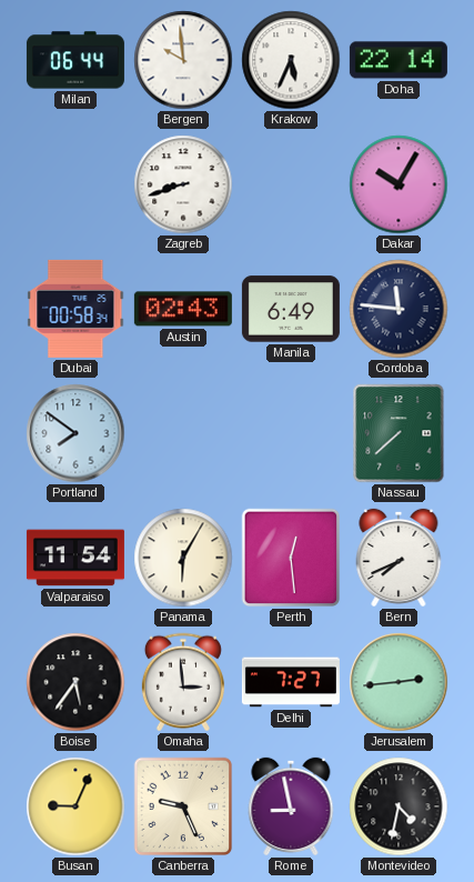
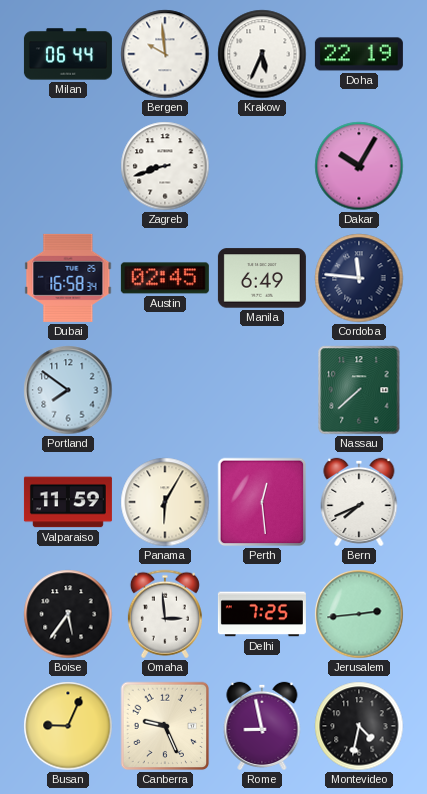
Doha: 22:14 -> 22:19
Dubai: 00:58 -> 16:58
Austin: 02:43 -> 02:45
Valparaiso: 11:54 -> 11:59
Delhi: 7:27 -> 7:25
